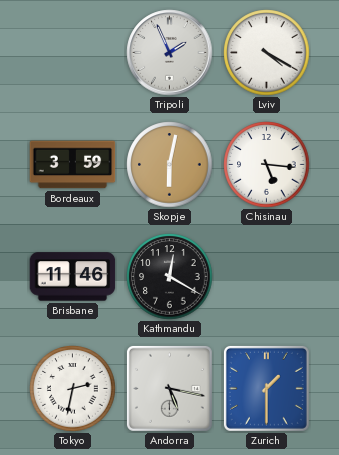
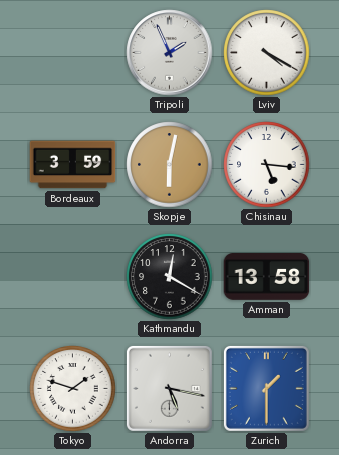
Brisbane: 11:46 -> none
Amman: none -> 13:58
Tokyo: 2:32 -> 1:48
